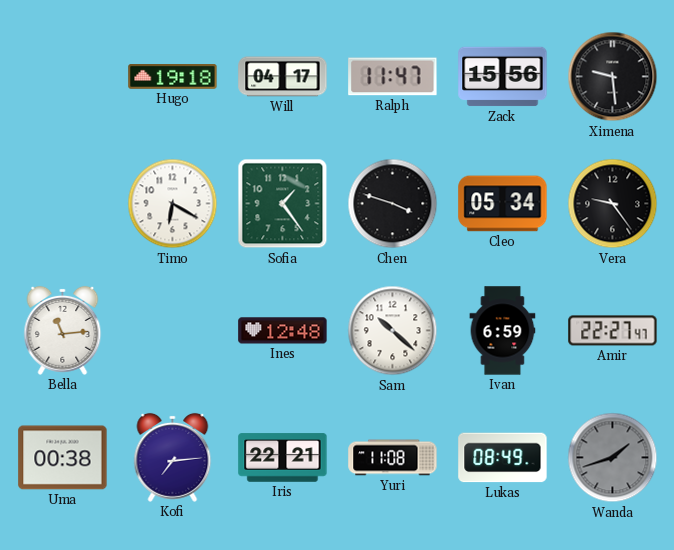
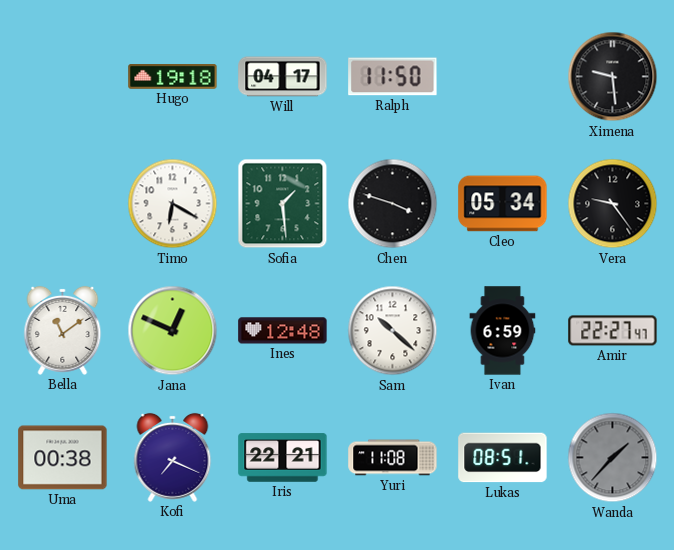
Ralph: 11:47 -> 11:50
Zack: 15:56 -> none
Sofia: 1:24 -> 1:29
Bella: 11:14 -> 11:09
Jana: none -> 12:49
Kofi: 7:14 -> 7:19
Lukas: 08:49 -> 08:51
Wanda: 1:42 -> 1:37
